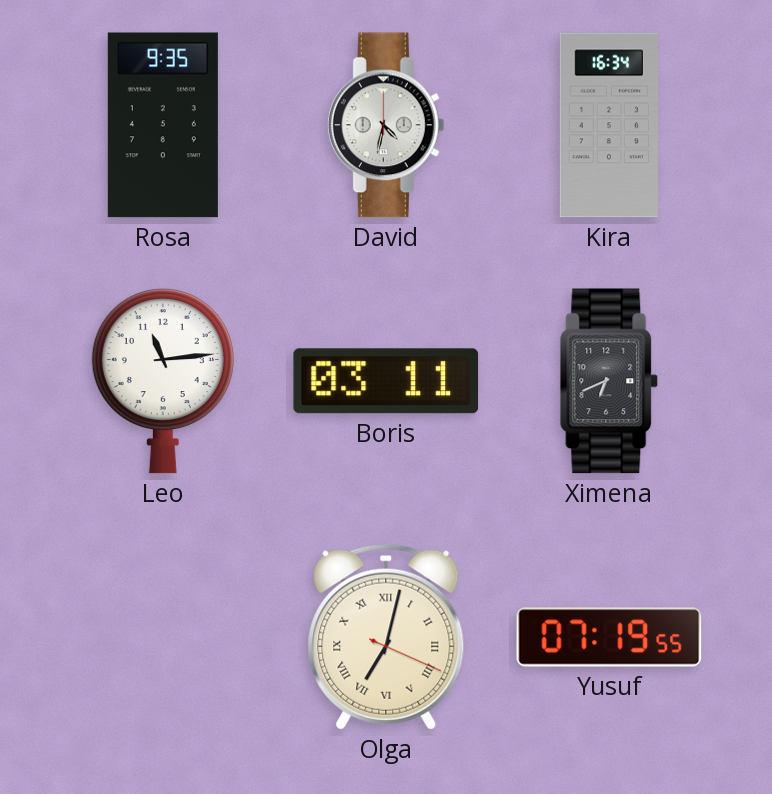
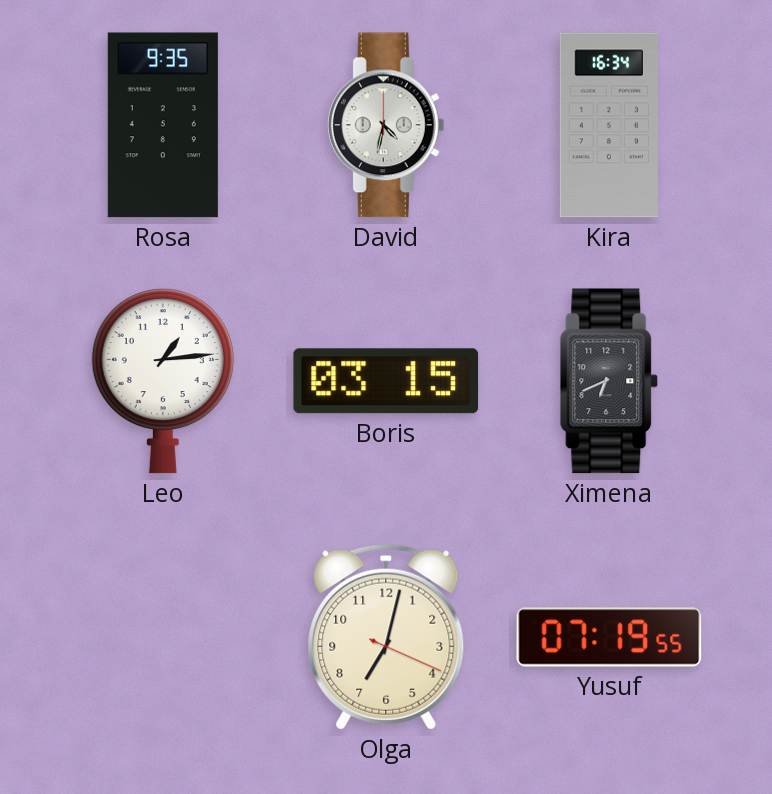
Leo: 11:14 -> 1:14
Boris: 03:11 -> 03:15
Olga numerals: Roman -> Arabic
